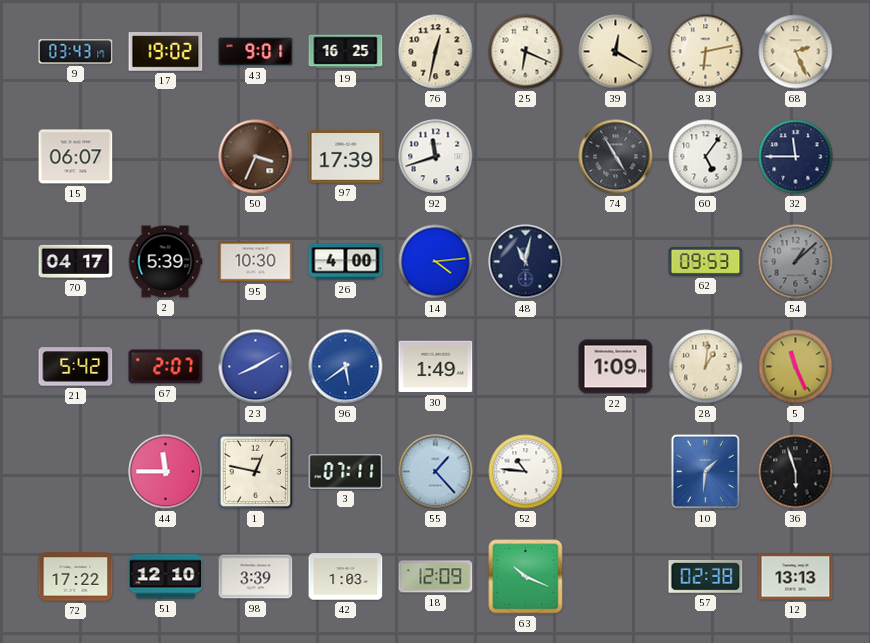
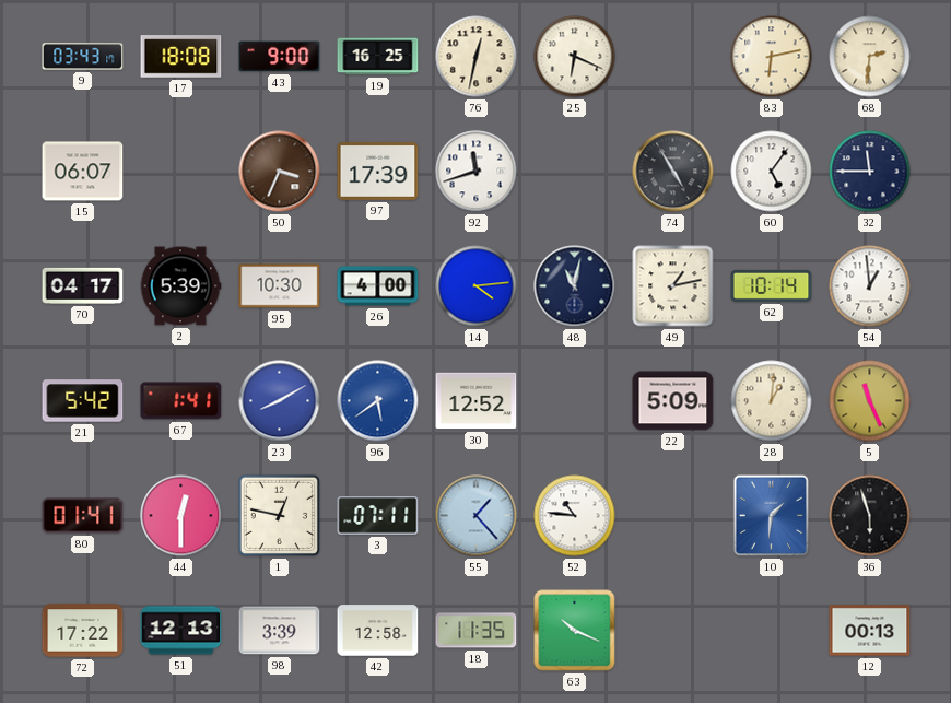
17: 19:02 -> 18:08
43: 9:01 -> 9:00
39: 12:20 -> none
68: 2:26 -> 2:31
49: none -> 1:13
62: 09:53 -> 10:14
54: 1:08 -> 12:59
54 dial: grey -> white
67: 2:07 -> 1:41
30: 1:49 -> 12:52
22: 1:09 -> 5:09
80: none -> 01:41
44: 11:45 -> 12:30
51: 12:10 -> 12:13
42: 1:03 -> 12:58
18: 12:09 -> 11:35
57: 02:38 -> none
12: 13:13 -> 00:13
